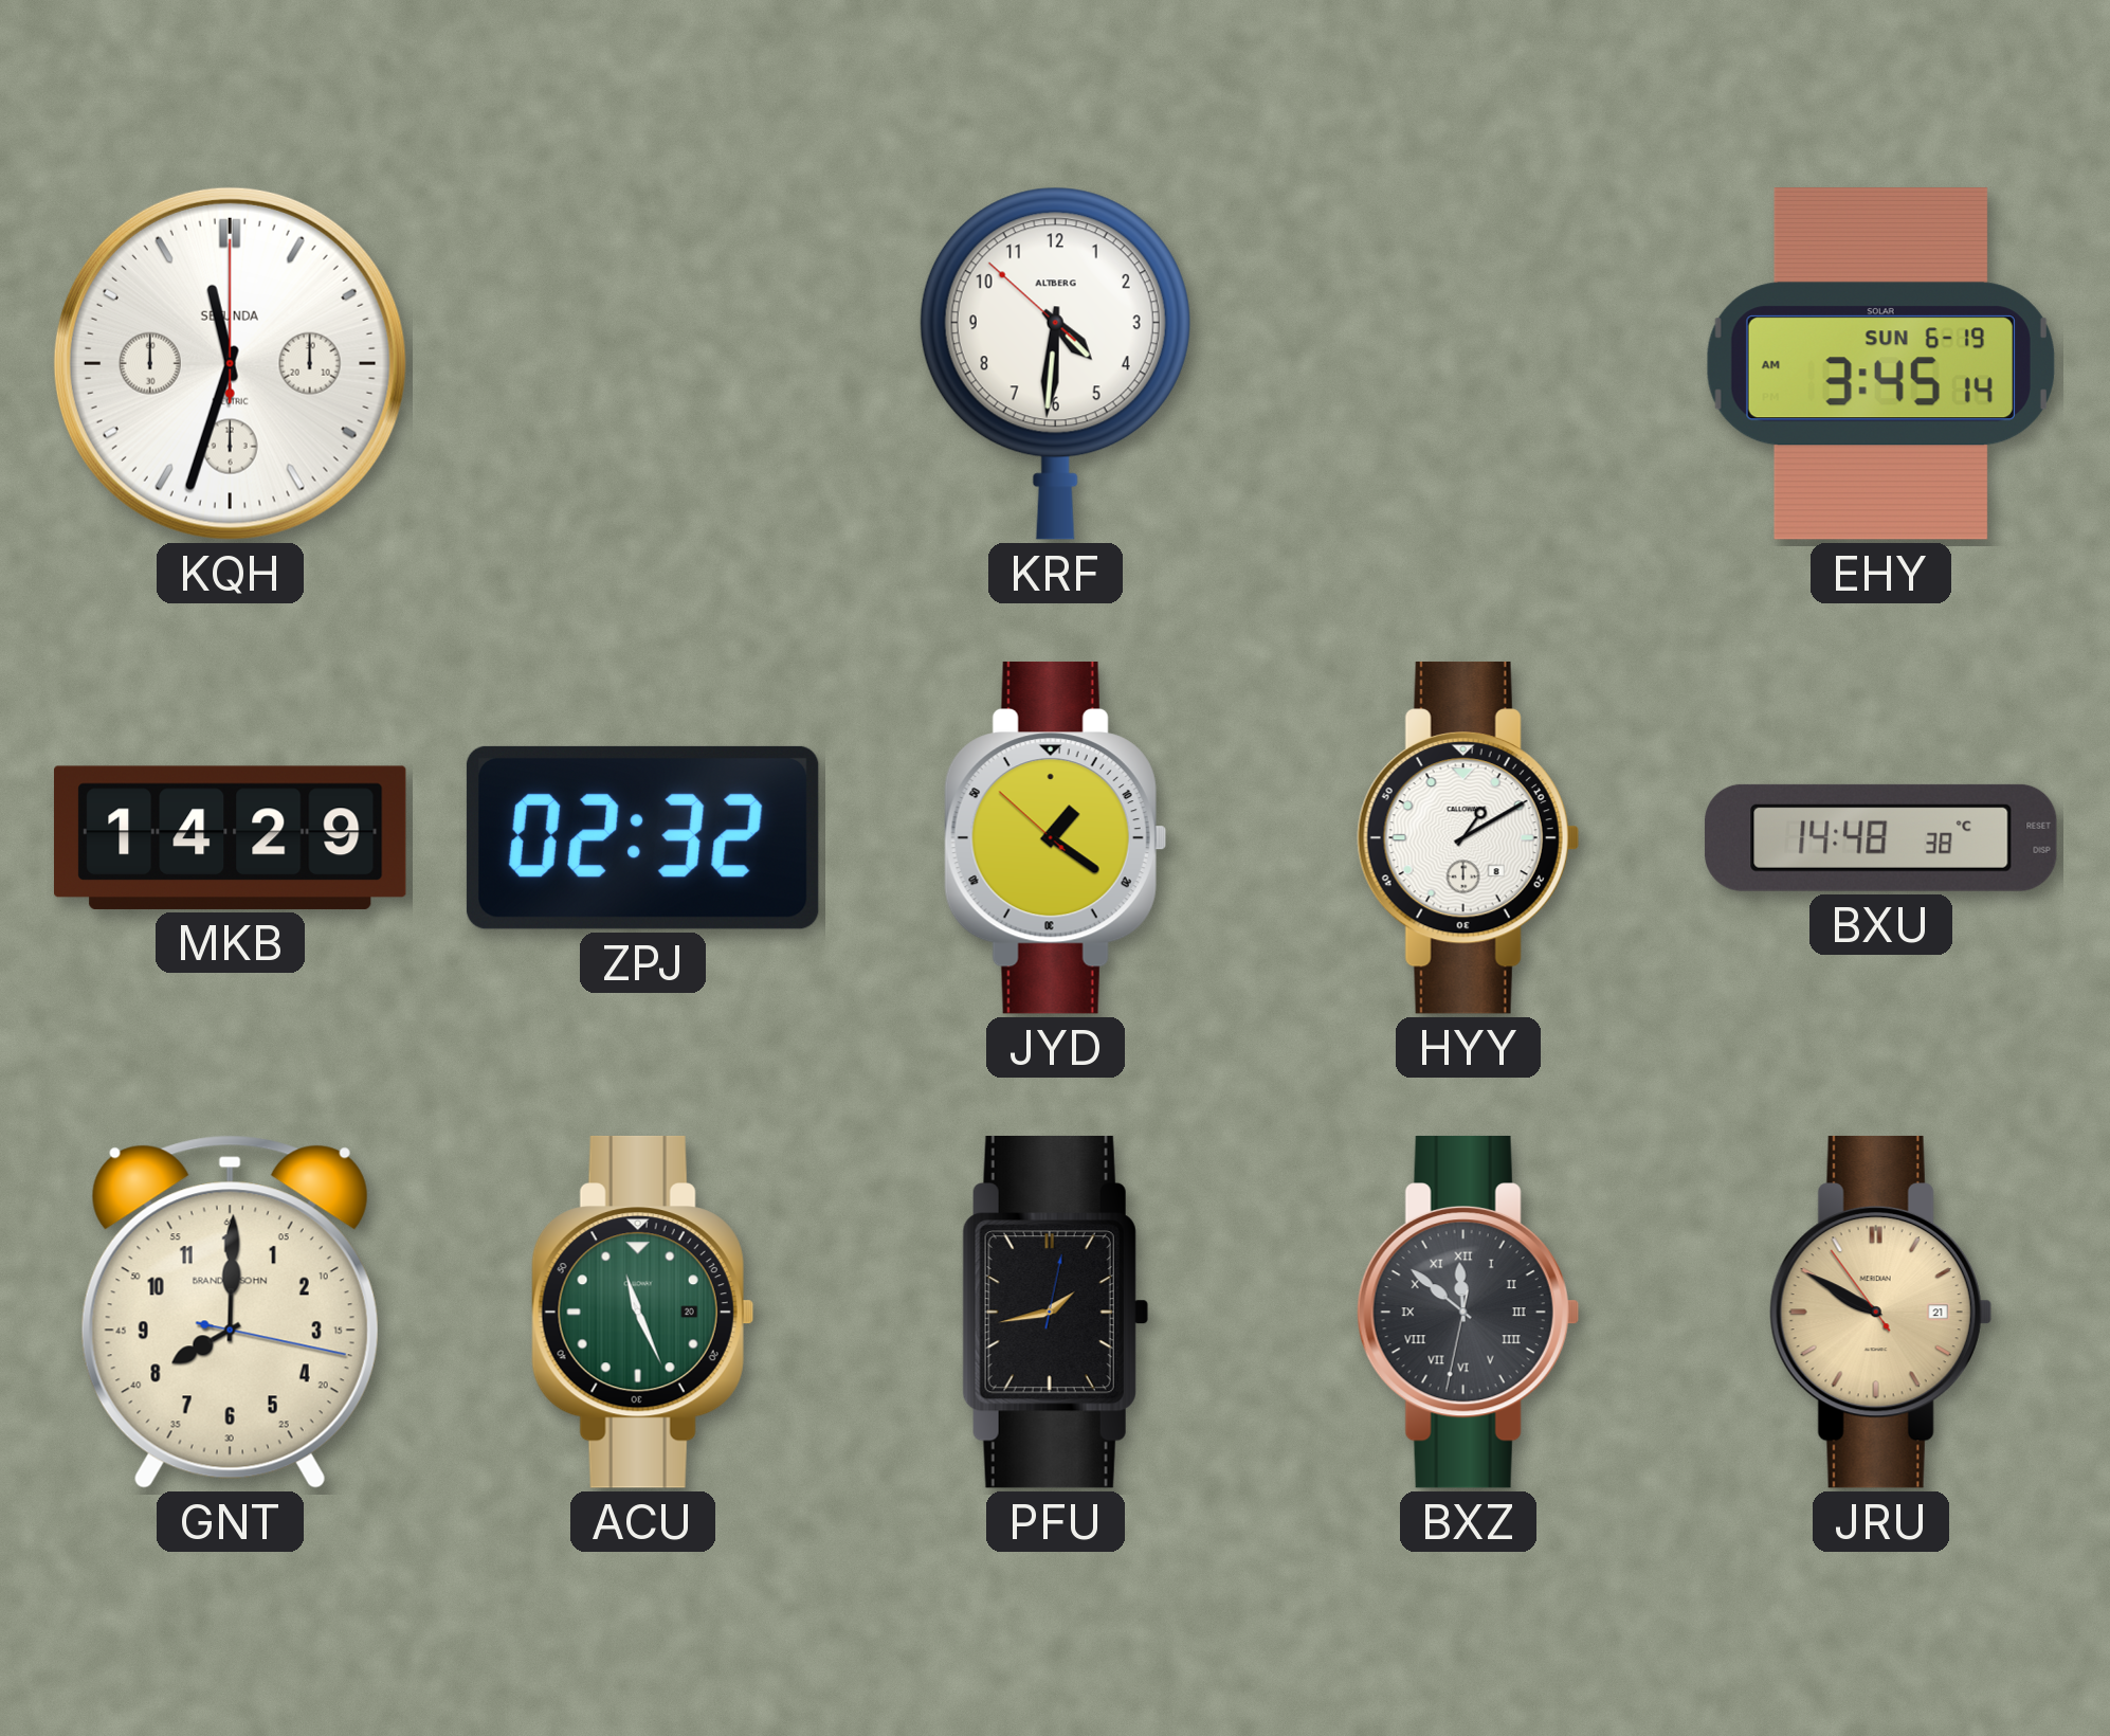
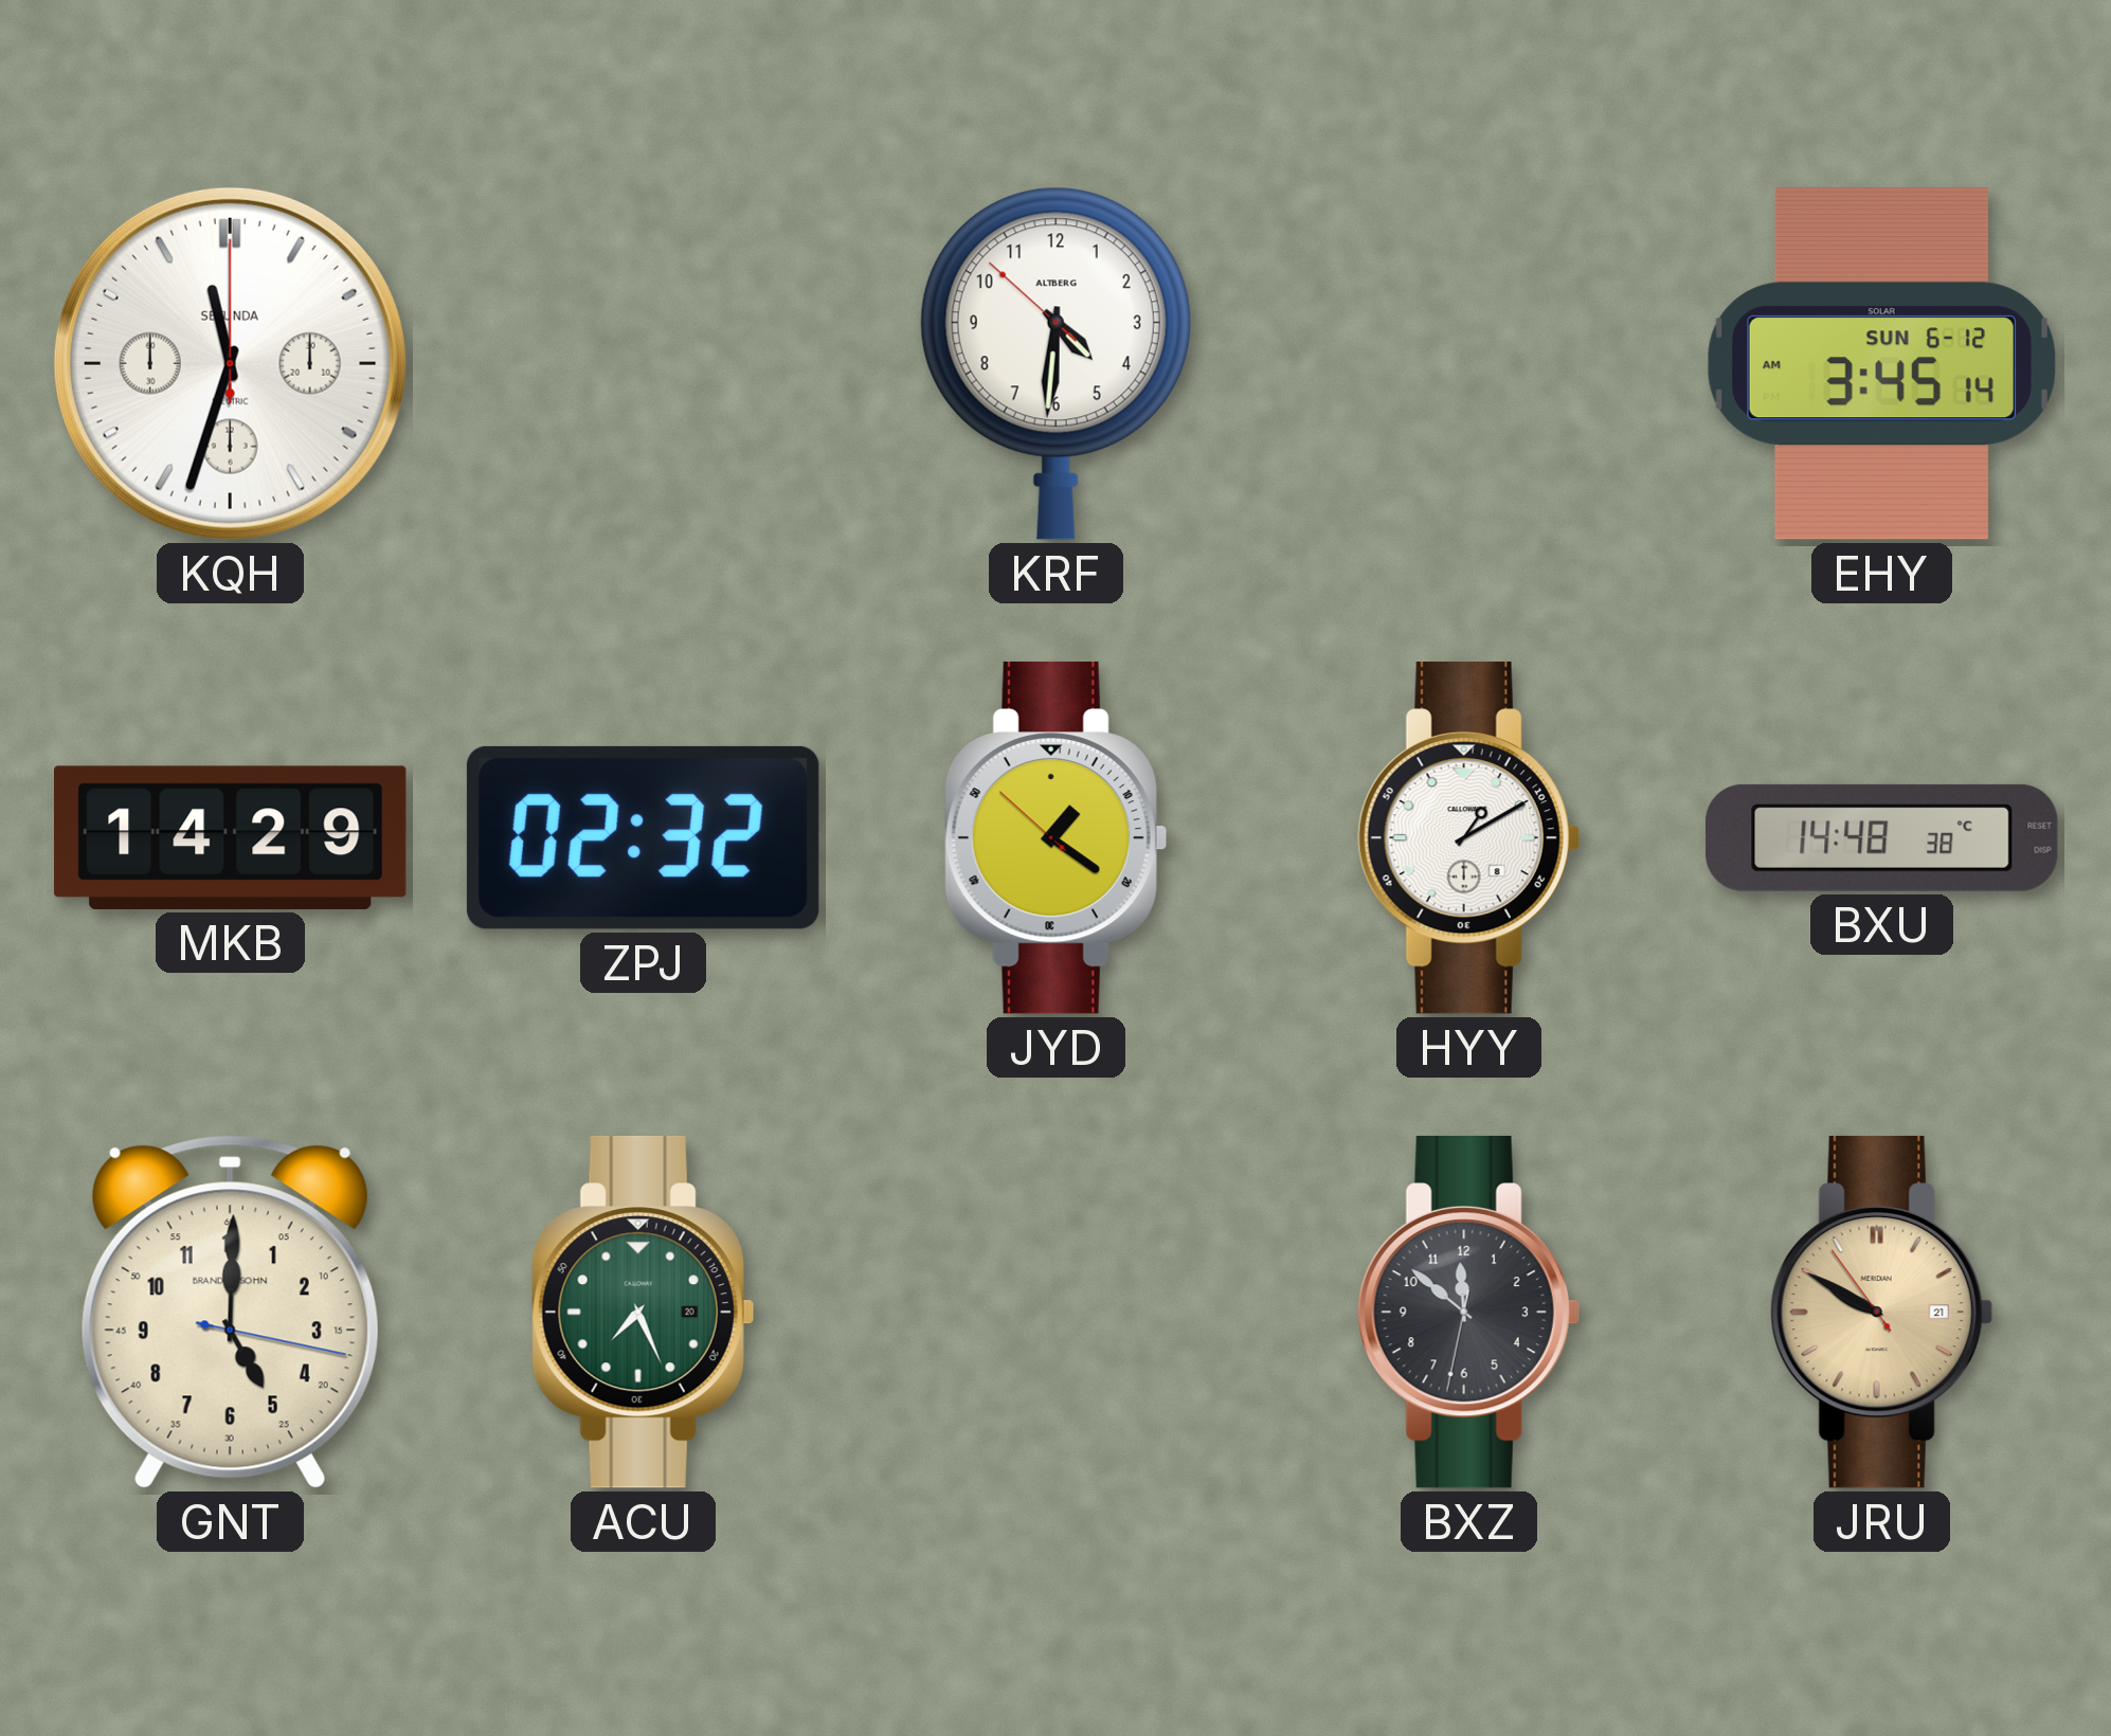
EHY date: SUN 6-19 -> SUN 6-12
GNT: 8:00 -> 5:00
ACU: 11:26 -> 7:26
PFU: 1:43 -> none
BXZ numerals: Roman -> Arabic
